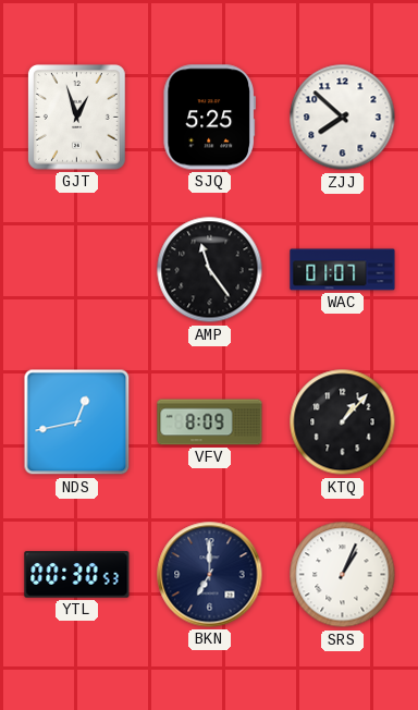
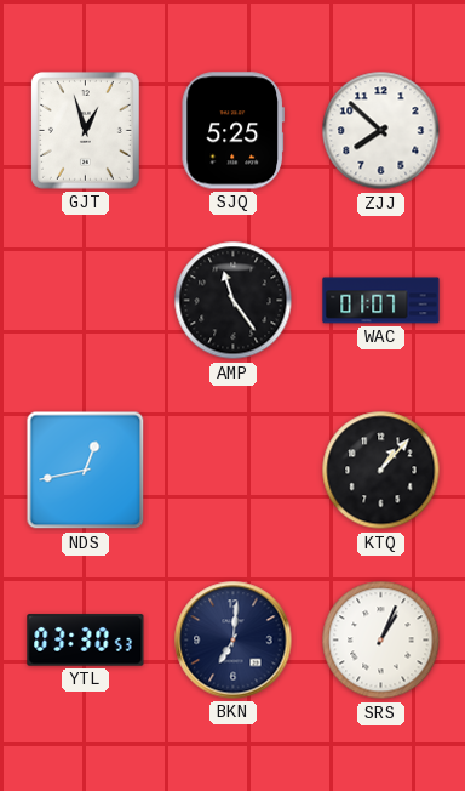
VFV: 8:09 -> none
YTL: 00:30 -> 03:30
BKN: 7:00 -> 7:01
